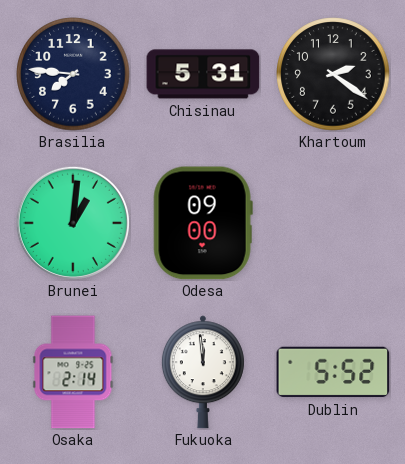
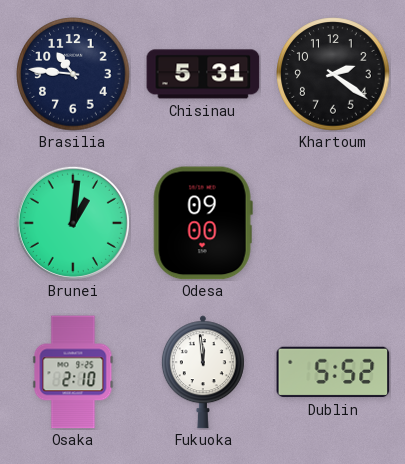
Brasilia: 7:46 -> 10:46
Osaka: 2:14 -> 2:10
